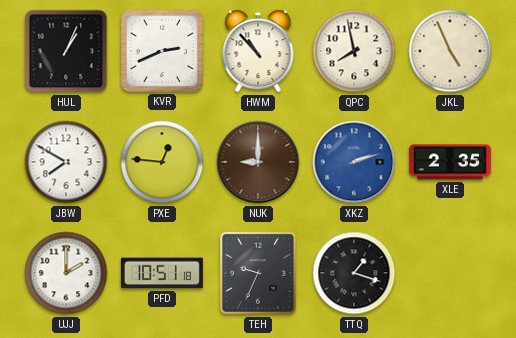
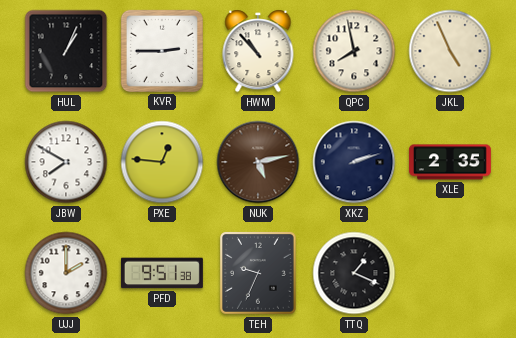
KVR: 2:41 -> 2:45
NUK: 9:00 -> 5:13
XKZ dial: blue -> navy
PFD: 10:51 -> 9:51
TTQ: 1:18 -> 1:19
